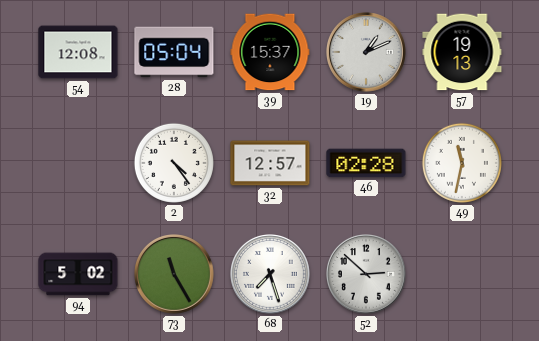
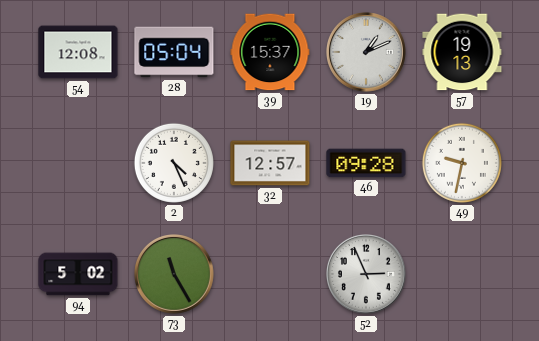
2: 4:24 -> 4:26
46: 02:28 -> 09:28
49: 11:32 -> 9:32
68: 7:27 -> none
52: 2:52 -> 2:56
